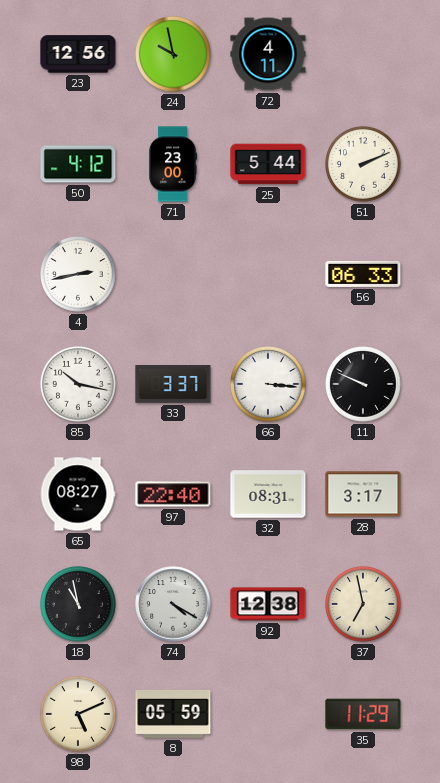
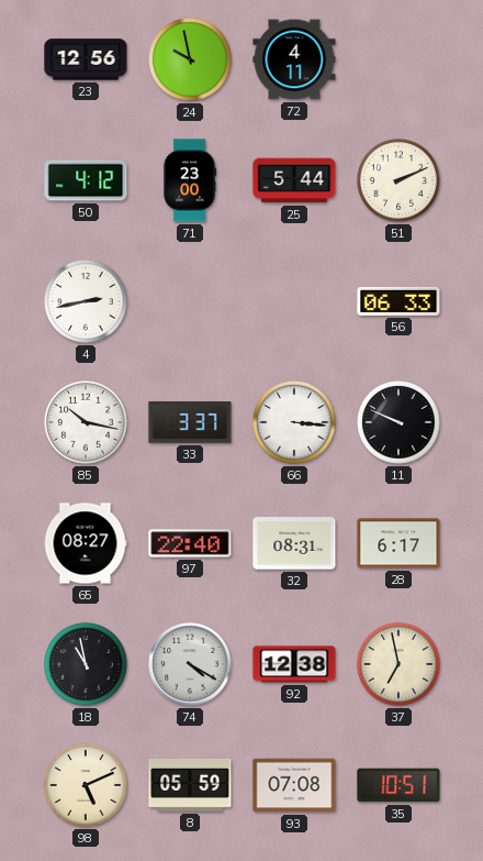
28: 3:17 -> 6:17
93: none -> 07:08
35: 11:29 -> 10:51
